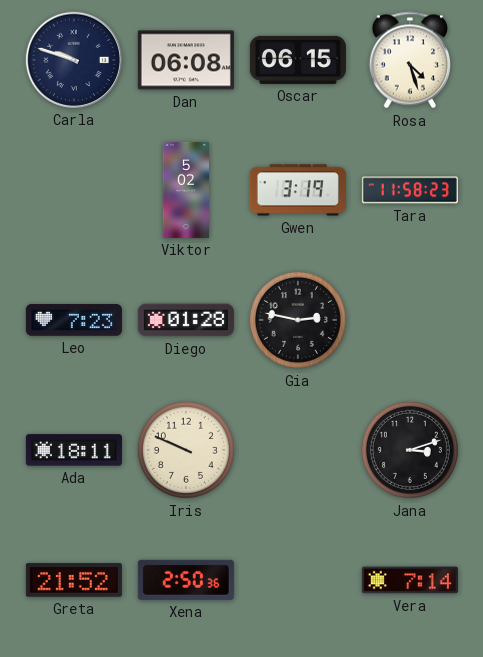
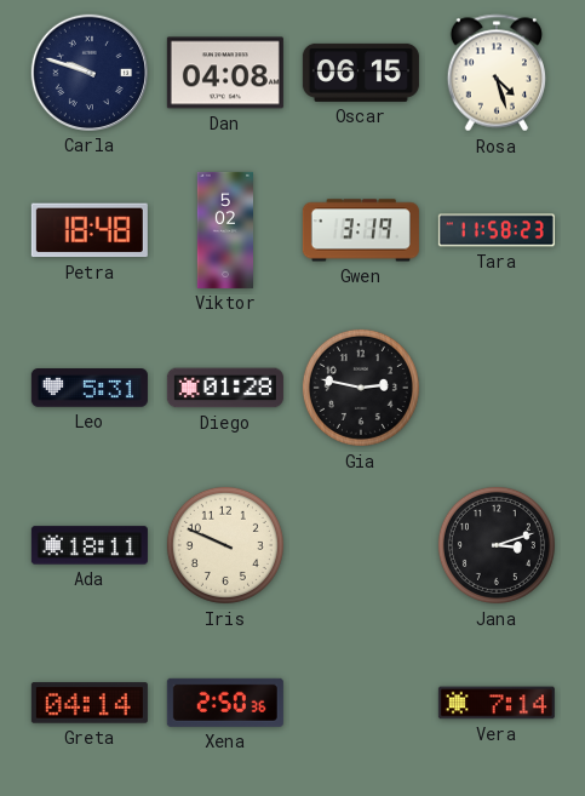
Dan: 06:08 -> 04:08
Petra: none -> 18:48
Leo: 7:23 -> 5:31
Greta: 21:52 -> 04:14
